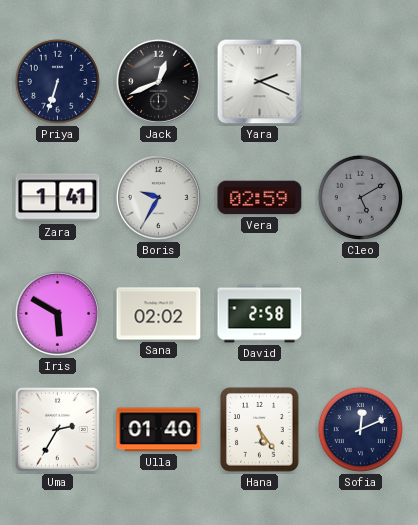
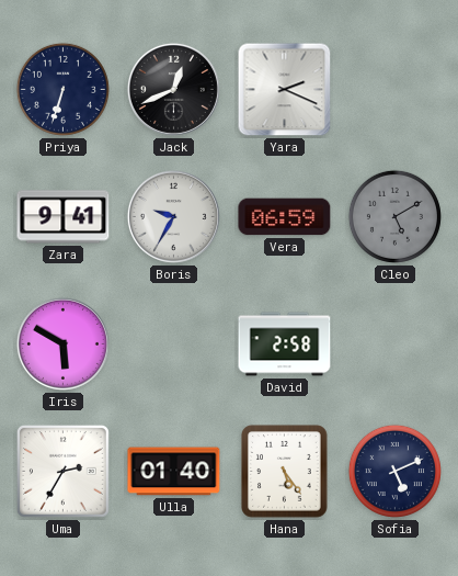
Zara: 1:41 -> 9:41
Vera: 02:59 -> 06:59
Sana: 02:02 -> none
Sofia: 12:11 -> 5:11
